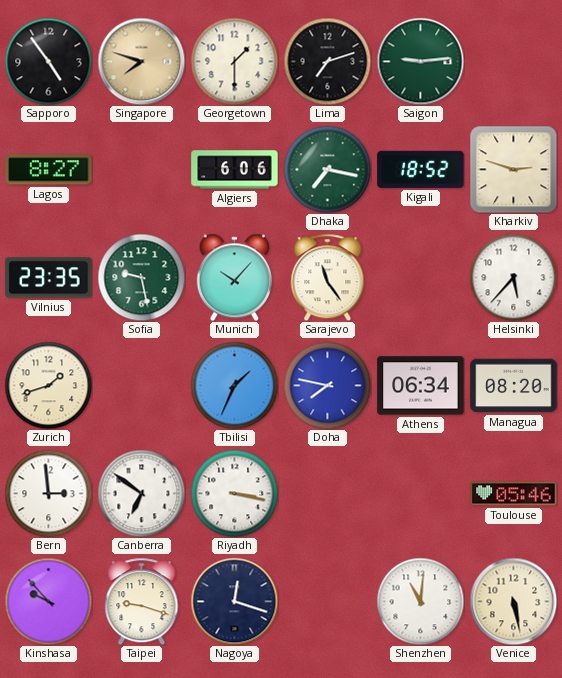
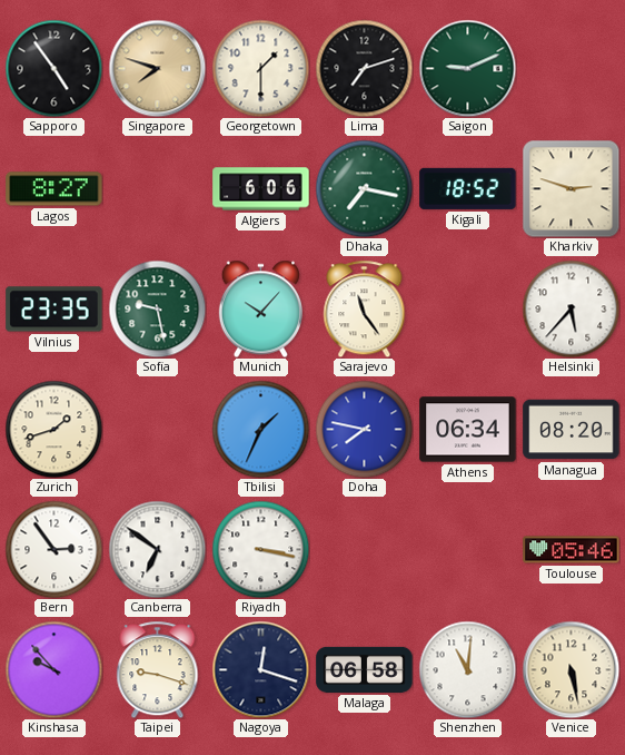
Saigon: 9:14 -> 9:11
Bern: 2:59 -> 2:54
Malaga: none -> 06:58
